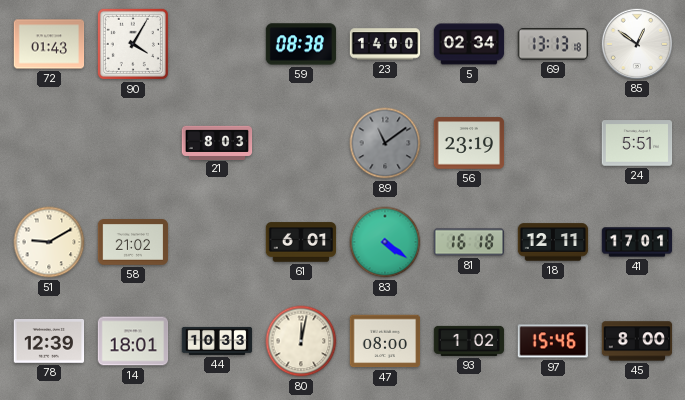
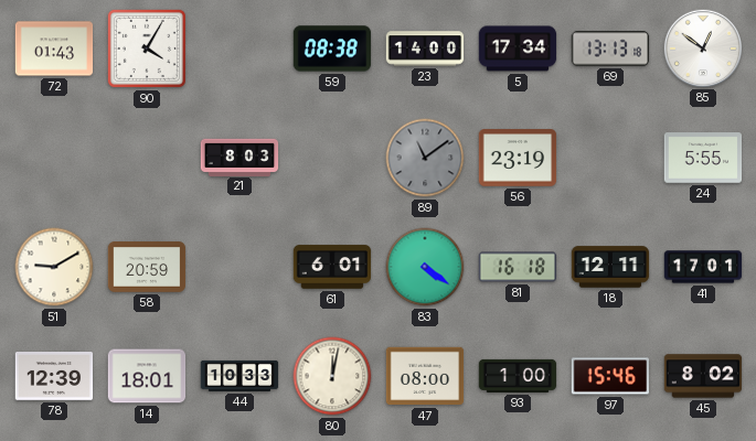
5: 02:34 -> 17:34
24: 5:51 -> 5:55
58: 21:02 -> 20:59
93: 1:02 -> 1:00
45: 8:00 -> 8:02
